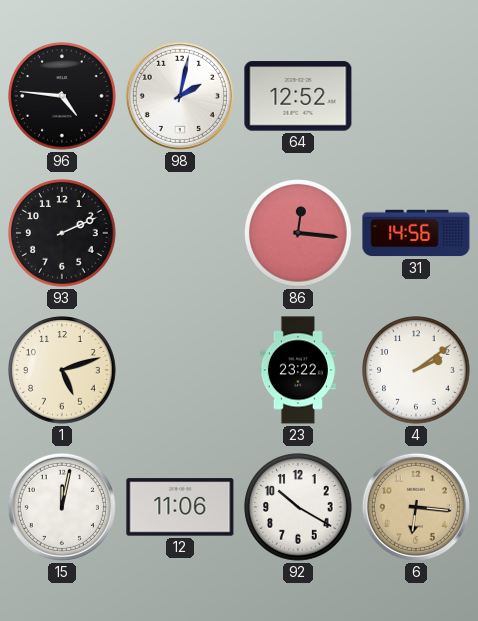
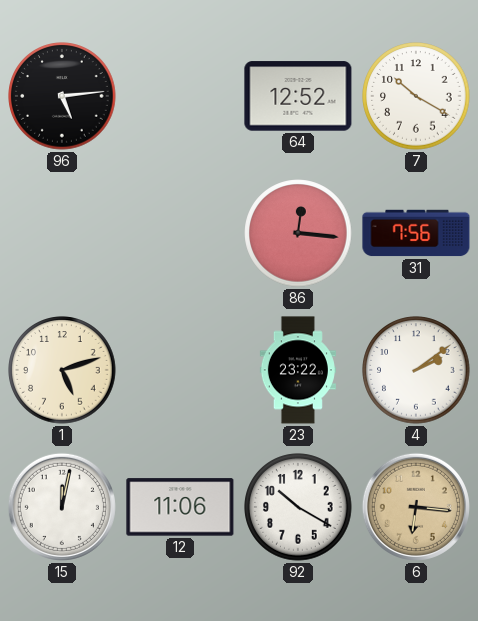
96: 4:46 -> 5:14
98: 2:02 -> none
7: none -> 10:20
93: 2:11 -> none
31: 14:56 -> 7:56
